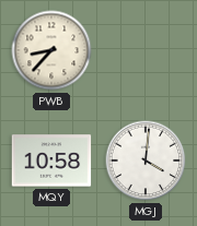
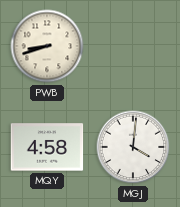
PWB: 8:37 -> 8:42
MQY: 10:58 -> 4:58
